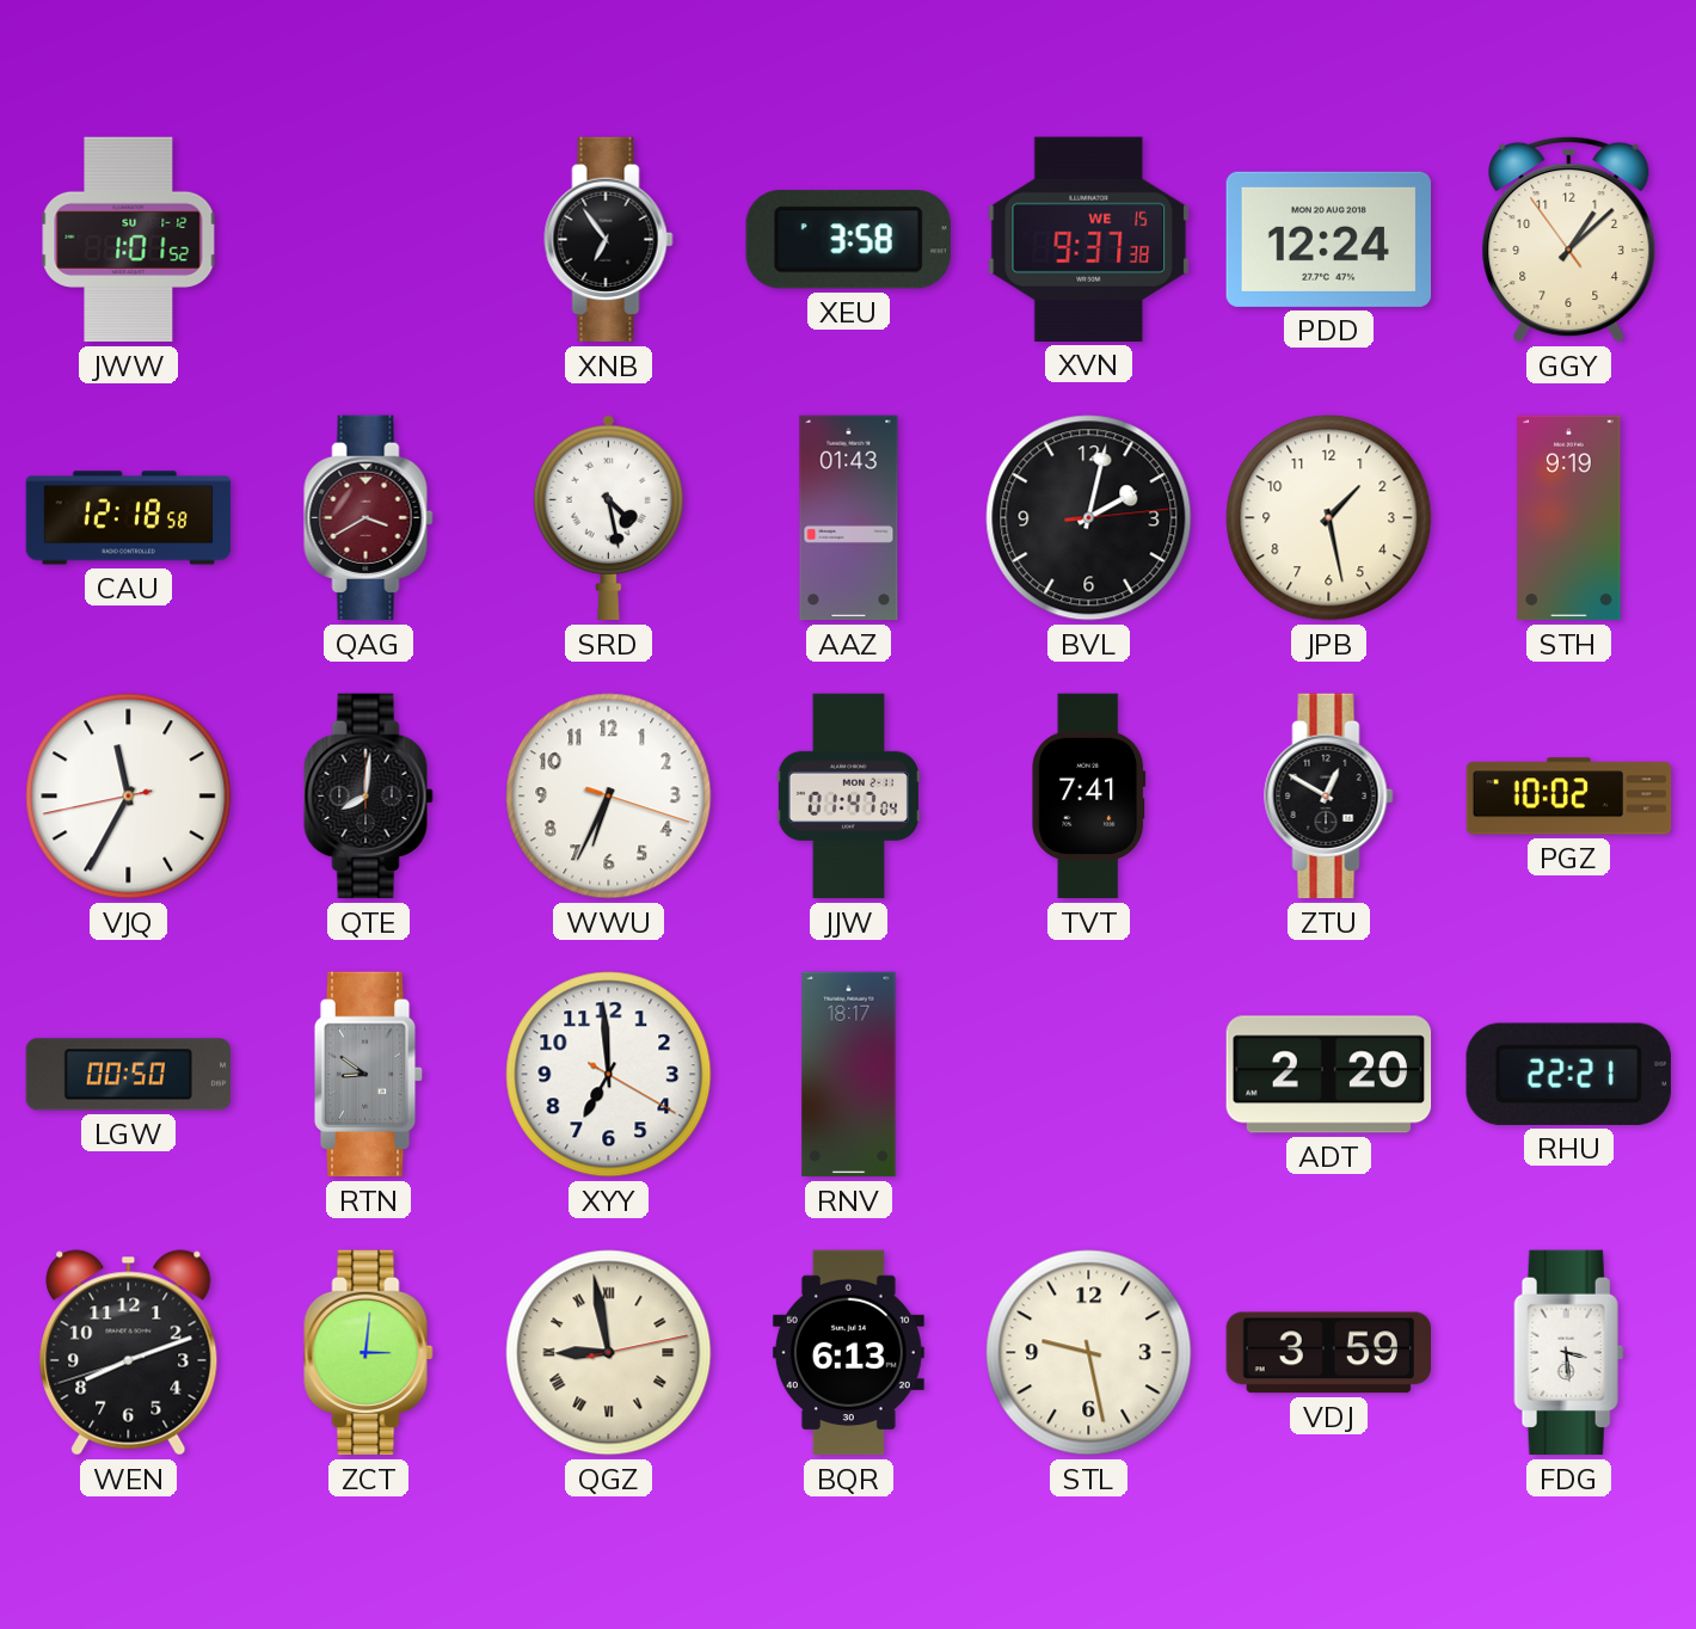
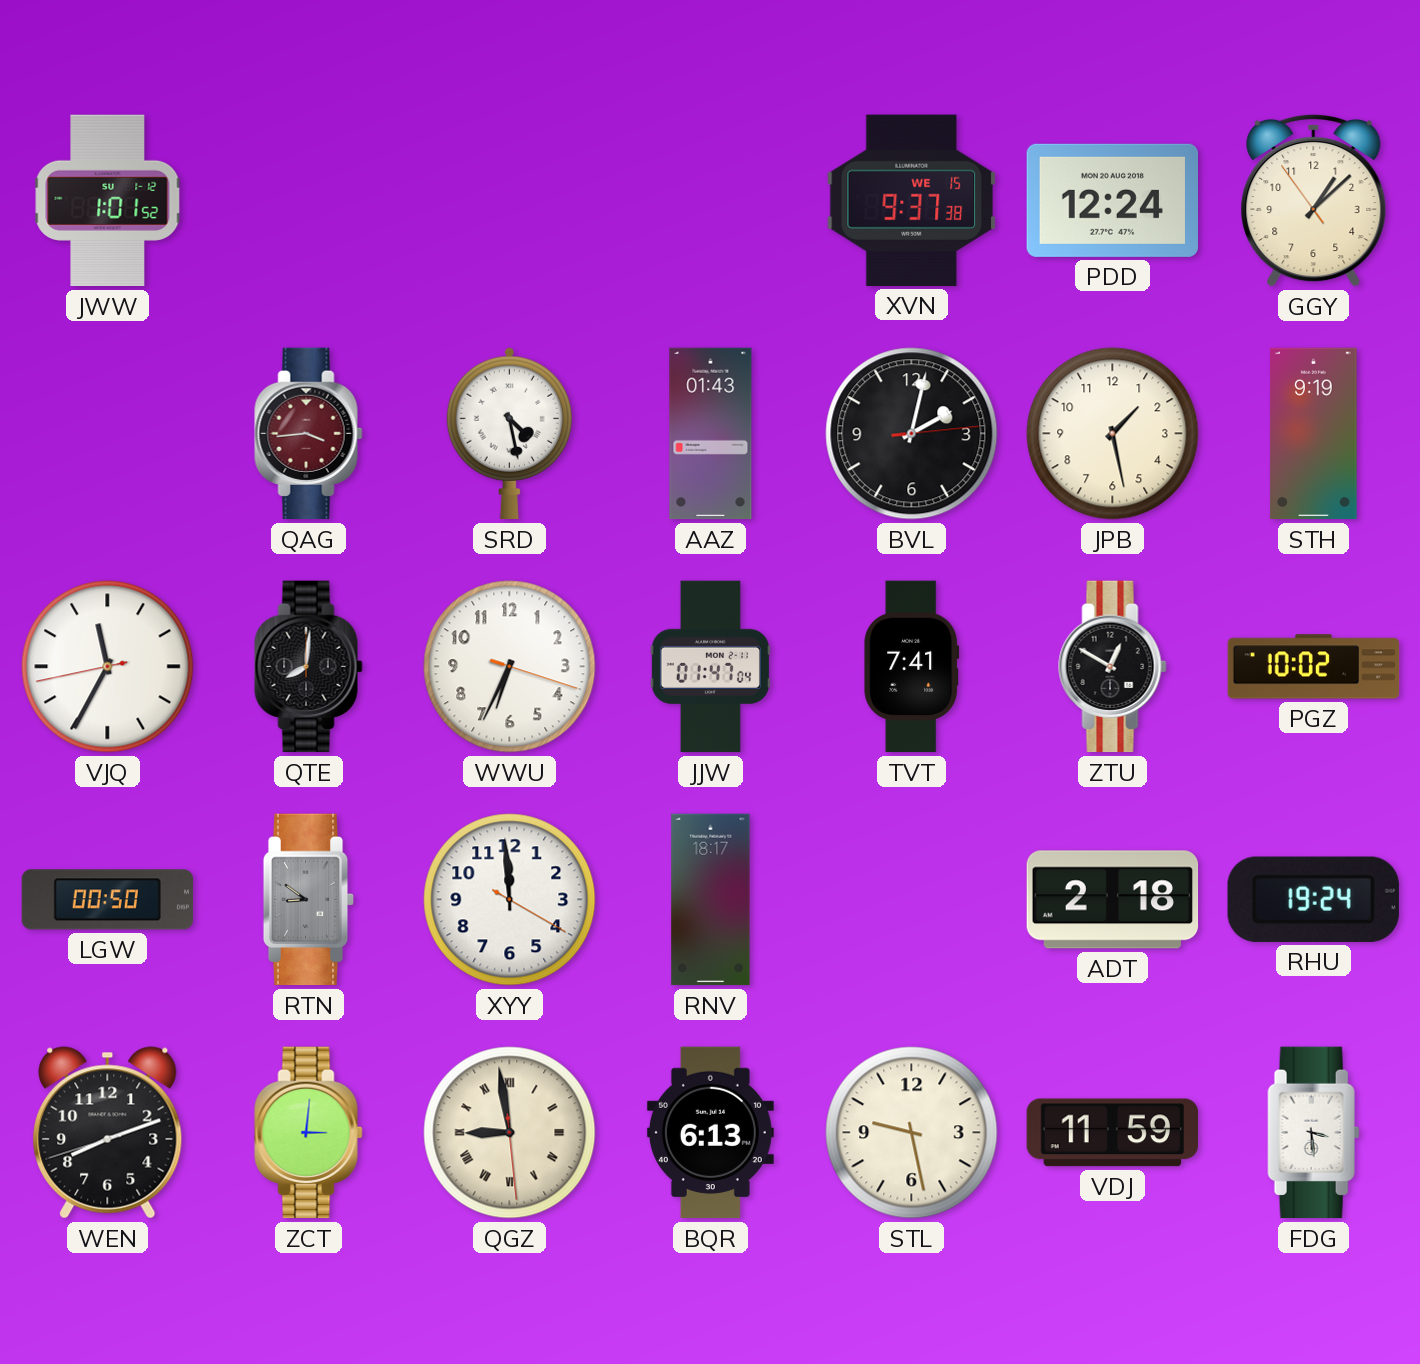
XNB: 6:54 -> none
XEU: 3:58 -> none
CAU: 12:18 -> none
QAG: 3:40 -> 3:44
XYY: 6:59 -> 11:59
ADT: 2:20 -> 2:18
RHU: 22:21 -> 19:24
QGZ: 8:58:13 -> 8:58:29
VDJ: 3:59 -> 11:59
